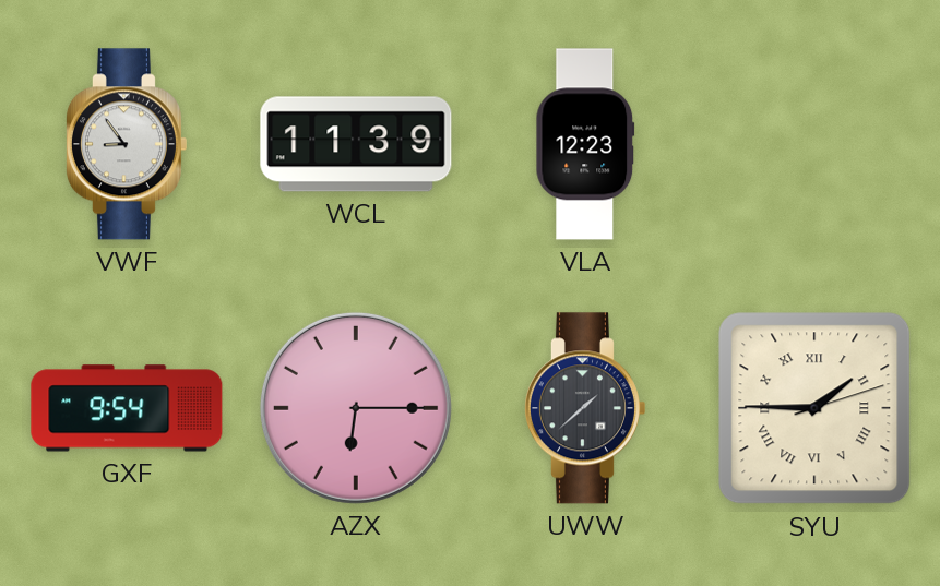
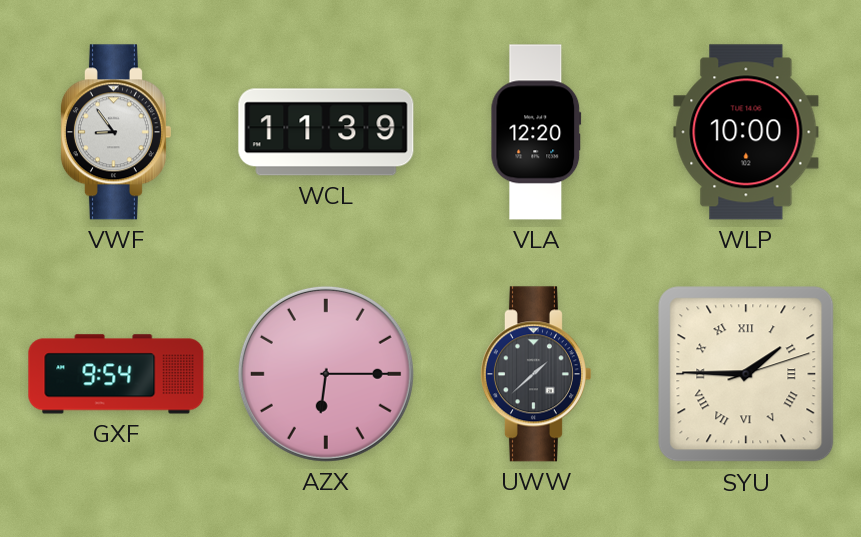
VLA: 12:23 -> 12:20
WLP: none -> 10:00
